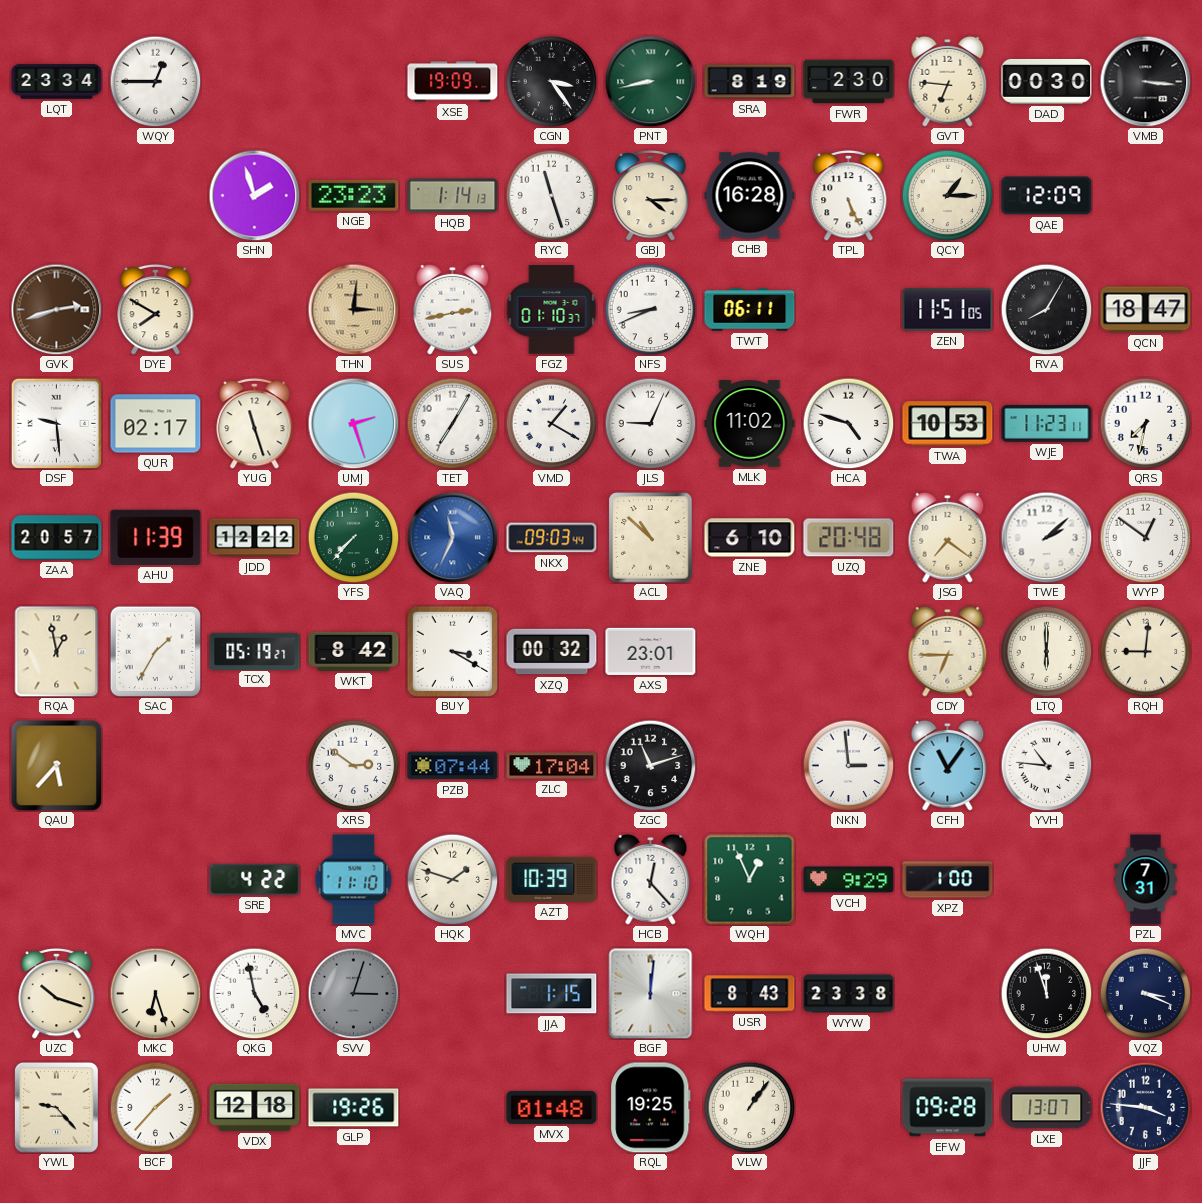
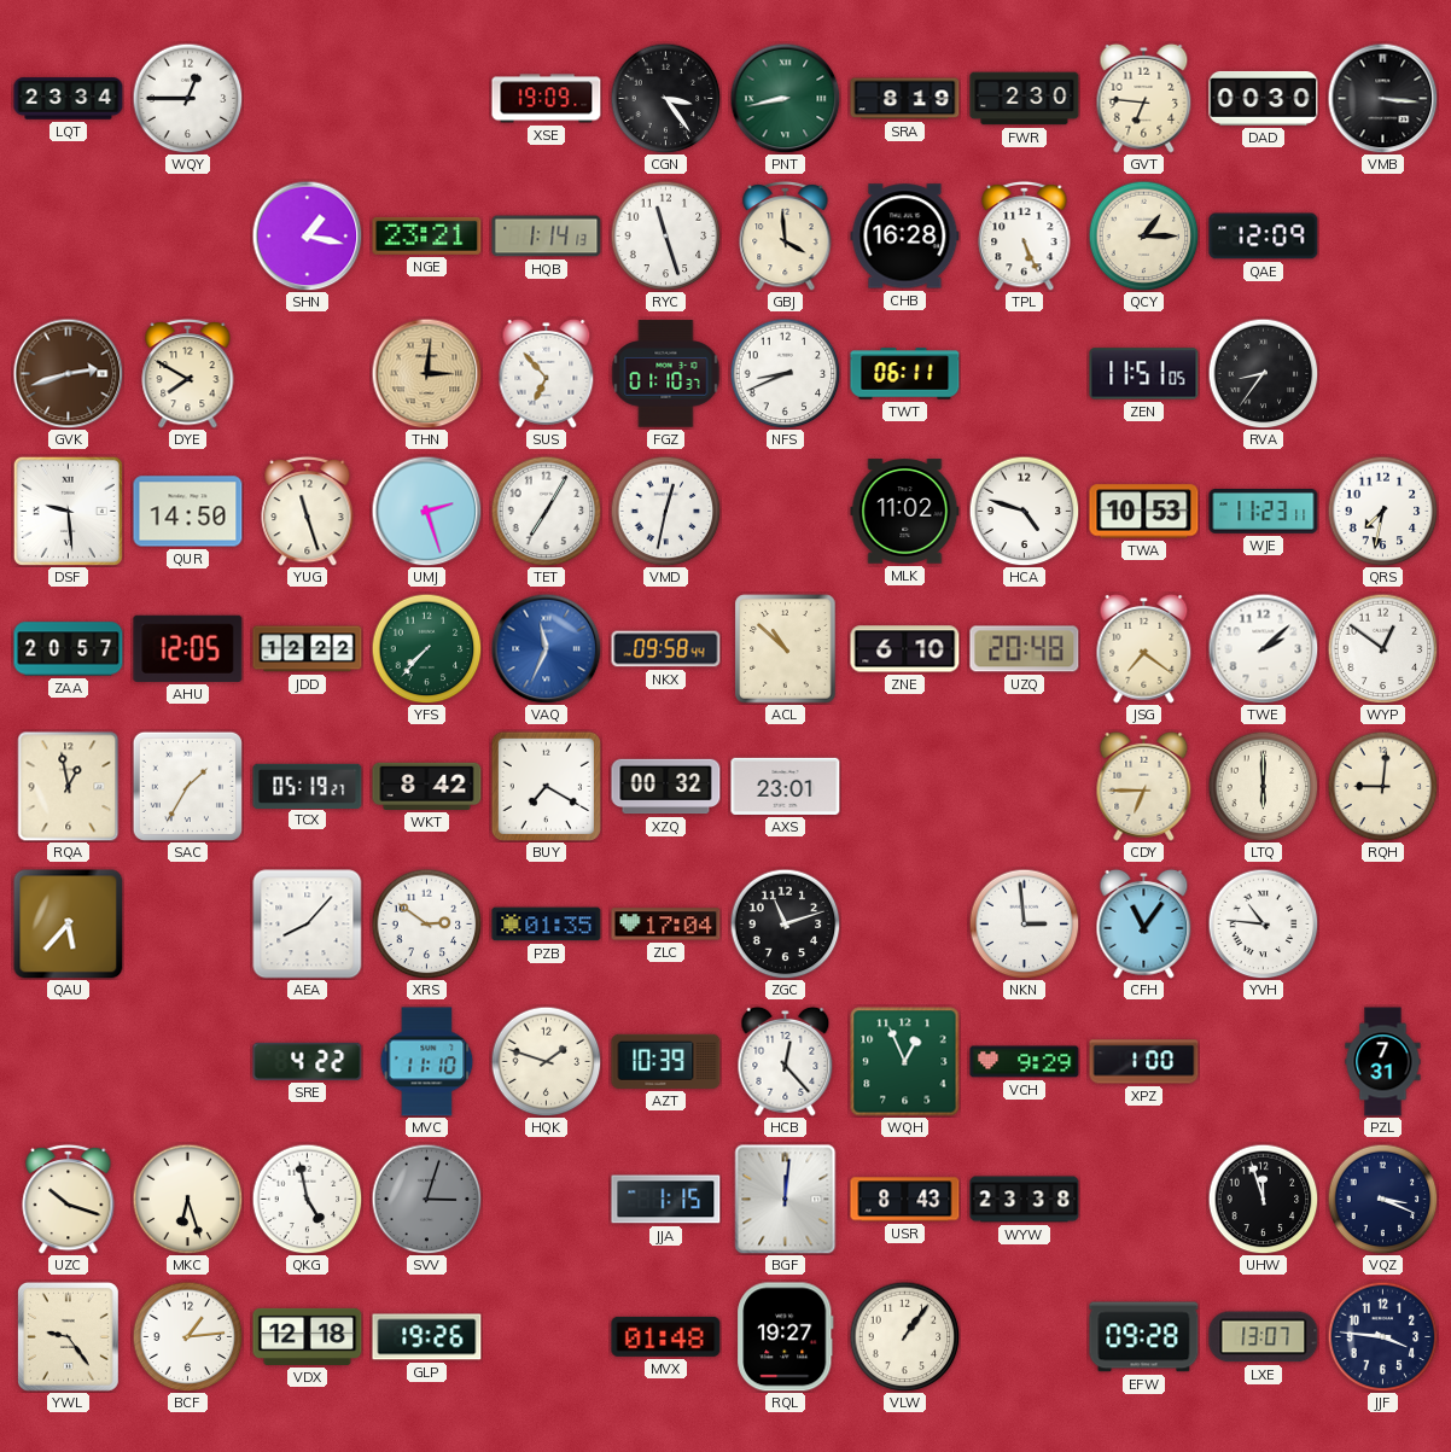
SHN: 1:57 -> 1:17
NGE: 23:23 -> 23:21
GBJ: 4:15 -> 3:59
SUS: 2:43 -> 6:53
RVA: 8:05 -> 8:36
QCN: 18:47 -> none
QUR: 02:17 -> 14:50
VMD: 1:20 -> 12:32
JLS: 9:04 -> none
AHU: 11:39 -> 12:05
NKX: 09:03 -> 09:58
BUY: 3:20 -> 7:20
AEA: none -> 8:07
PZB: 07:44 -> 01:35
YWL: 9:23 -> 9:24
BCF: 1:37 -> 1:14
RQL: 19:25 -> 19:27
